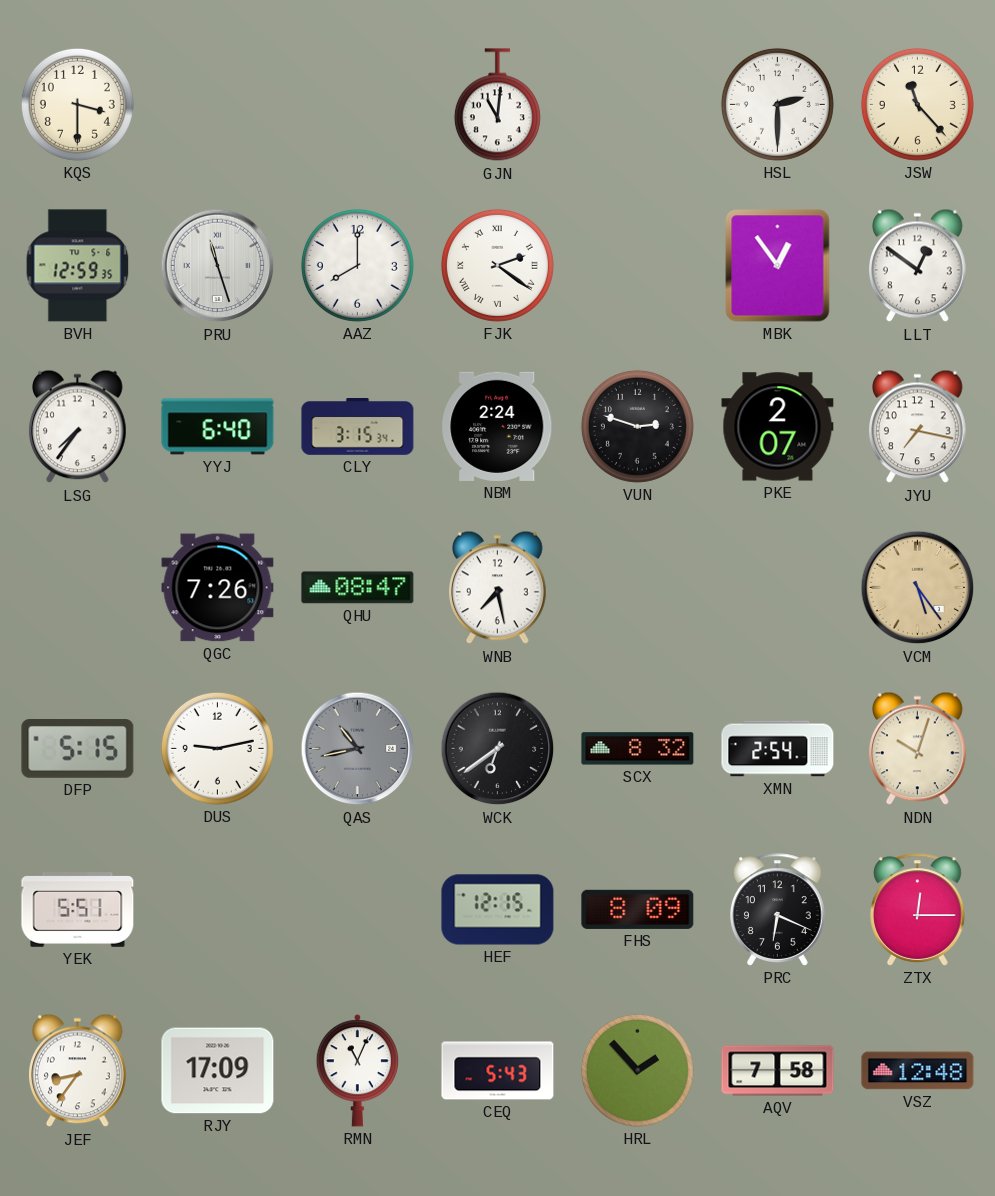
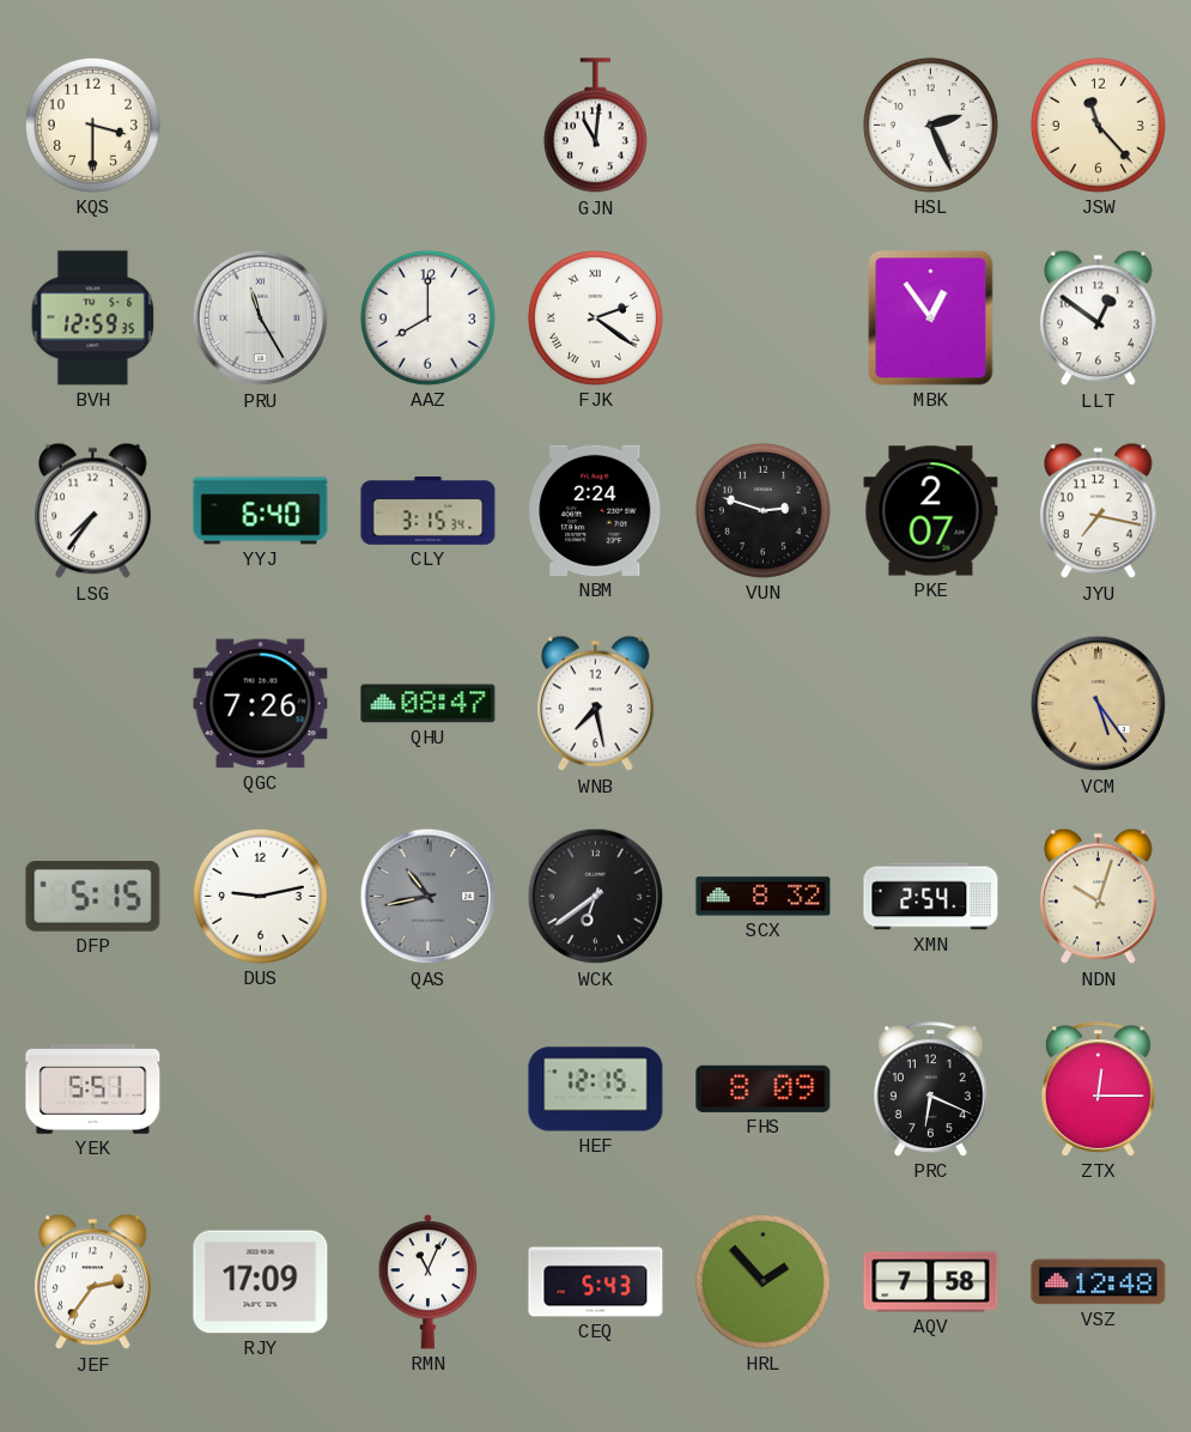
HSL: 2:30 -> 2:26
PRU: 11:27 -> 11:25
JEF: 8:36 -> 2:36
